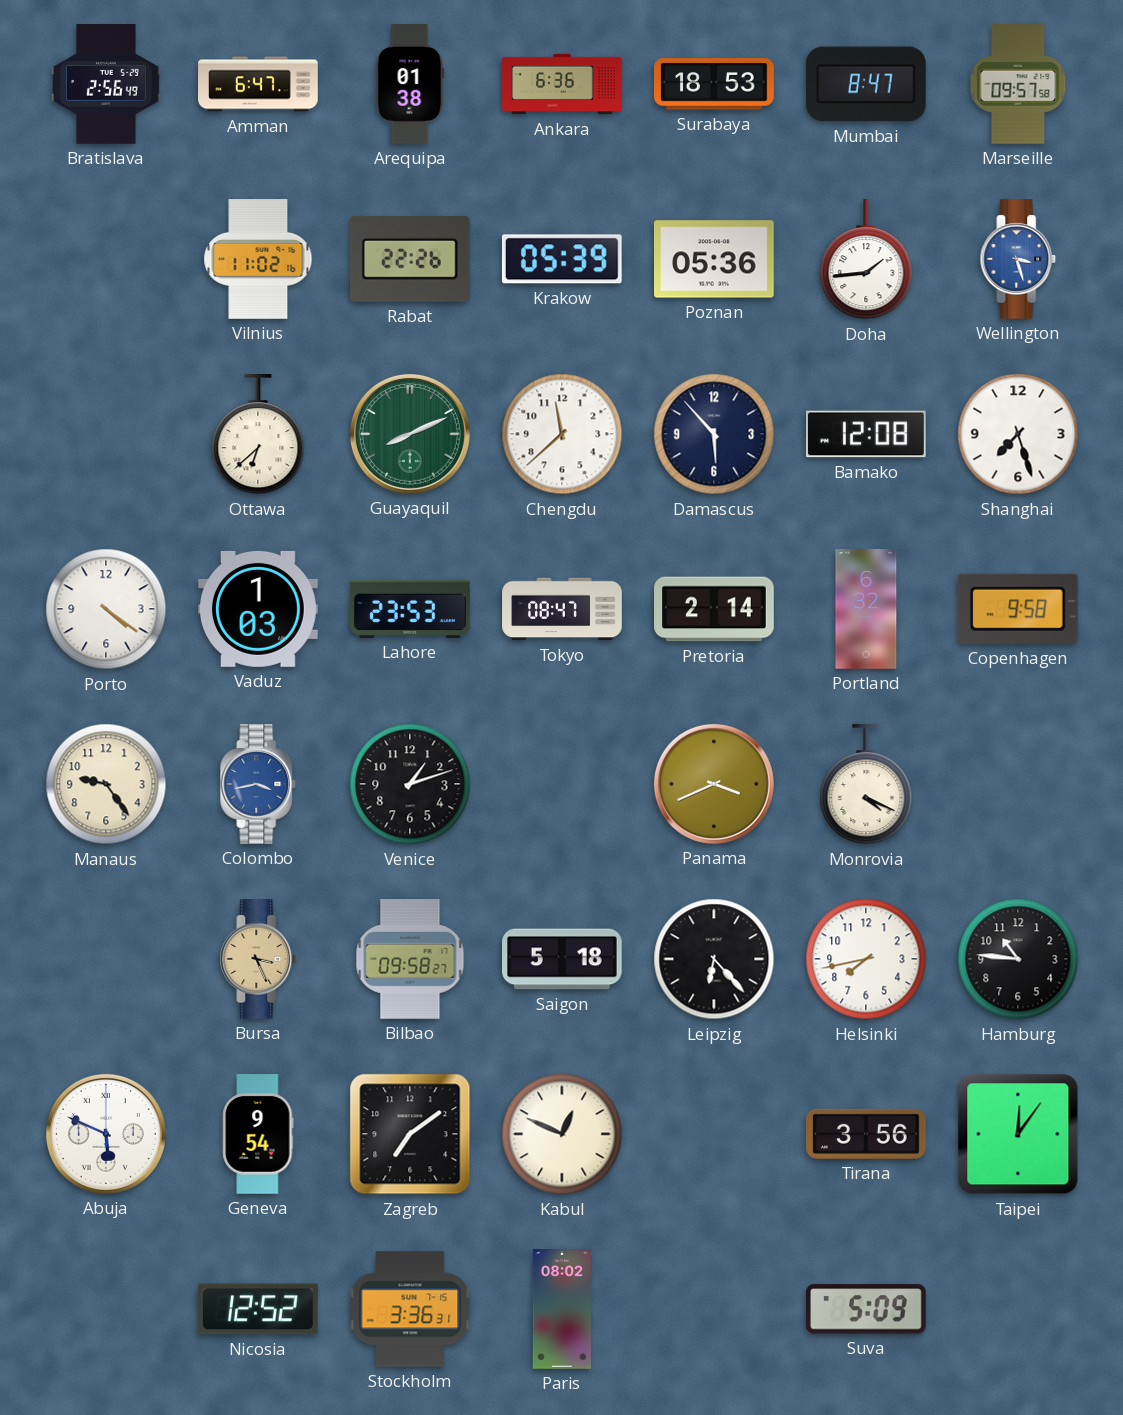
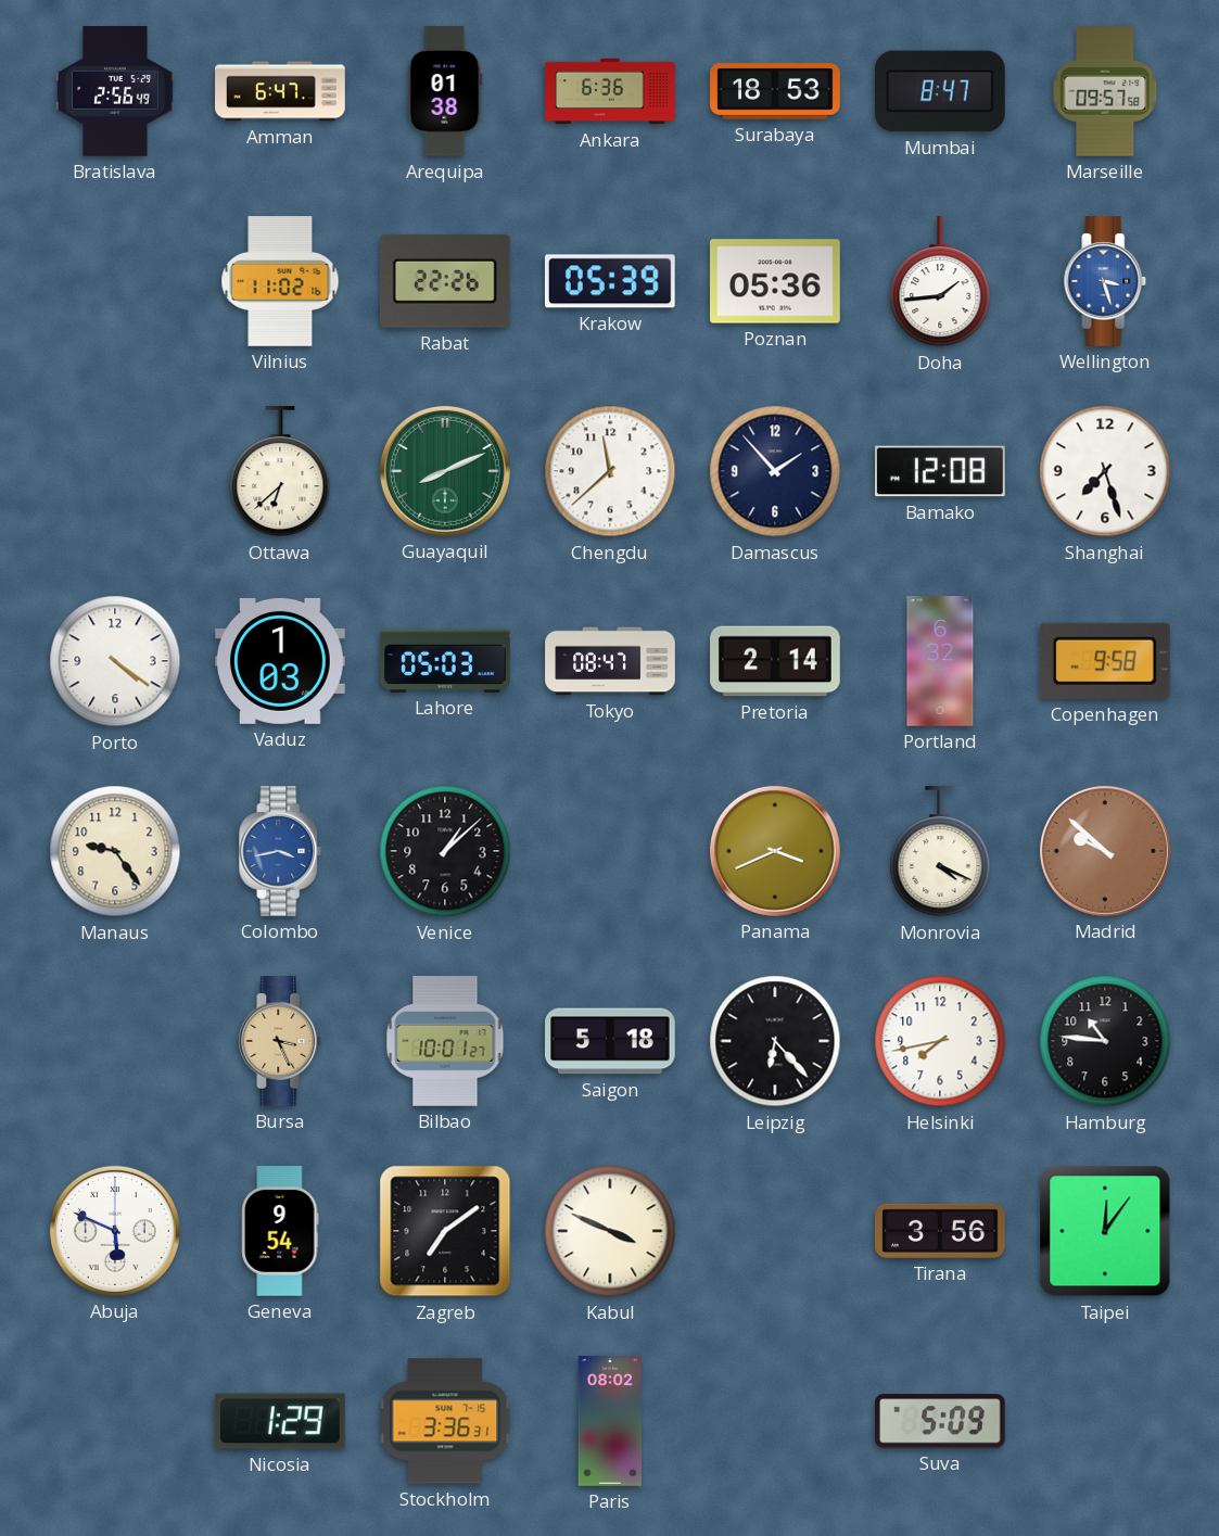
Damascus: 5:53 -> 1:53
Lahore: 23:53 -> 05:03
Venice: 1:12 -> 1:08
Madrid: none -> 9:52
Bilbao: 09:58 -> 10:01
Kabul: 12:49 -> 3:49
Nicosia: 12:52 -> 1:29
